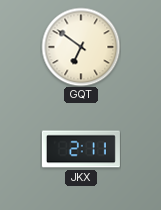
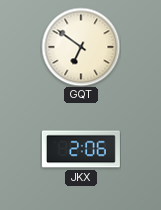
JKX: 2:11 -> 2:06
